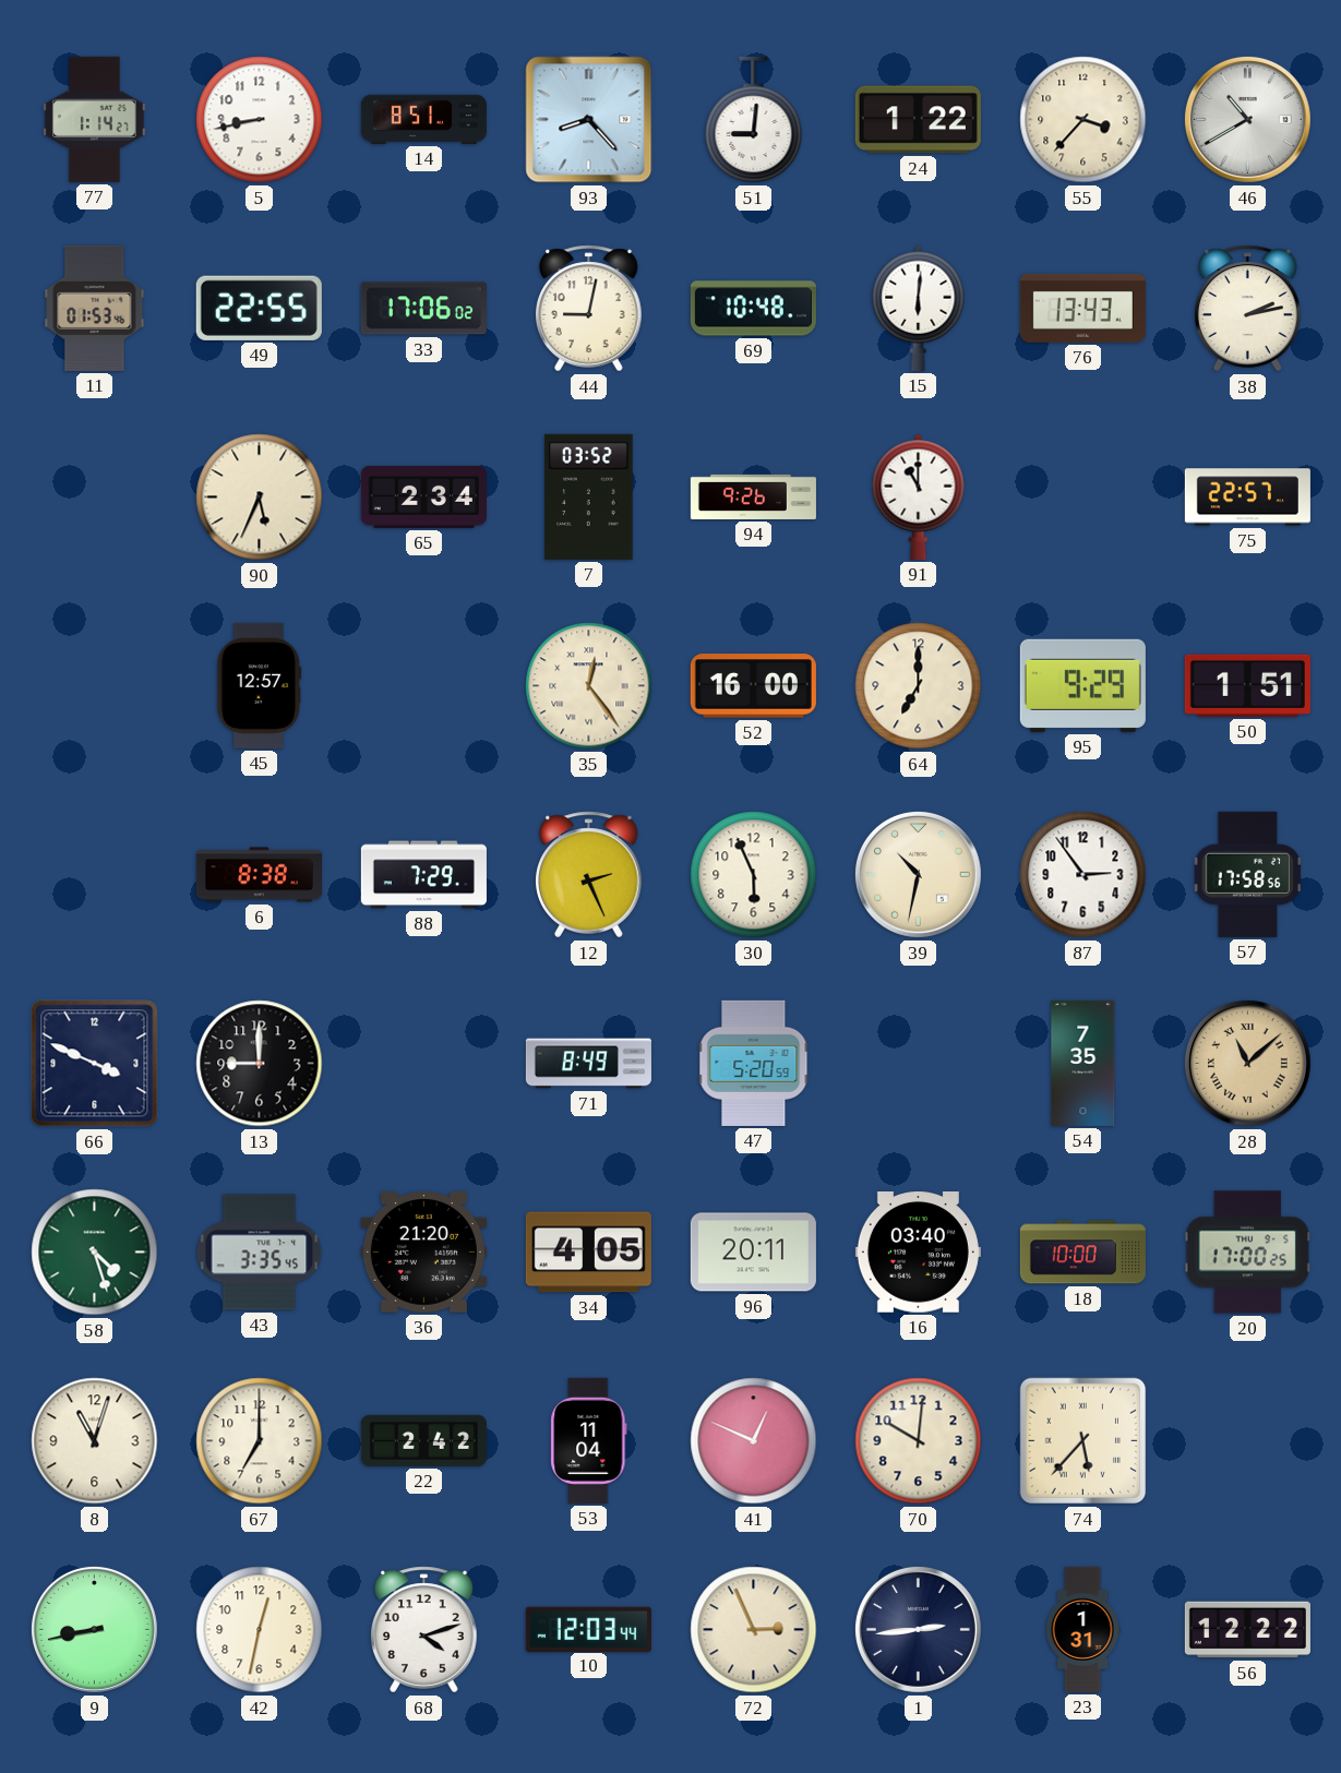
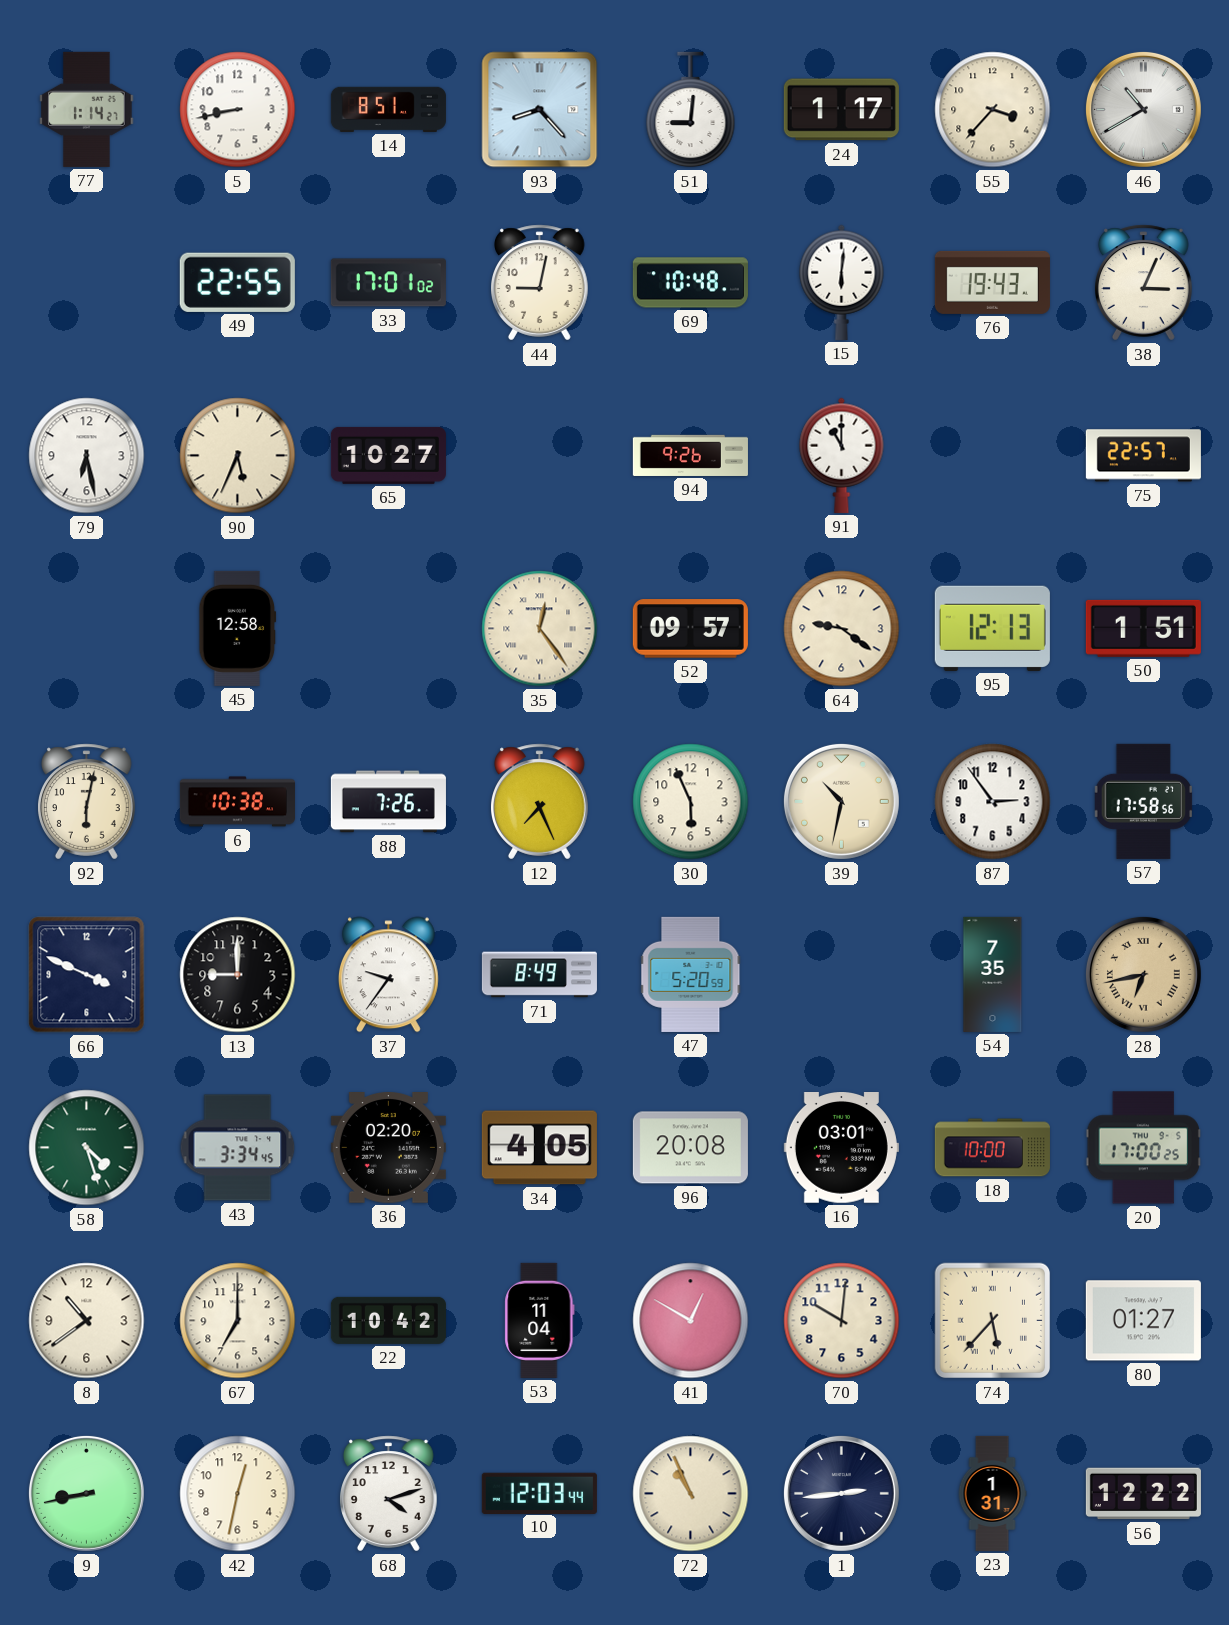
24: 1:22 -> 1:17
11: 01:53 -> none
33: 17:06 -> 17:01
76: 13:43 -> 19:43
38: 2:13 -> 3:04
79: none -> 6:28
65: 2:34 -> 10:27
7: 03:52 -> none
45: 12:57 -> 12:58
52: 16:00 -> 09:57
64: 7:00 -> 9:21
95: 9:29 -> 12:13
92: none -> 6:02
6: 8:38 -> 10:38
88: 7:29 -> 7:26
12: 2:26 -> 7:26
37: none -> 9:36
28: 11:08 -> 6:43
43: 3:35 -> 3:34
36: 21:20 -> 02:20
96: 20:11 -> 20:08
16: 03:40 -> 03:01
8: 11:03 -> 10:39
22: 2:42 -> 10:42
41: 12:49 -> 12:50
80: none -> 01:27
72: 2:56 -> 10:56
